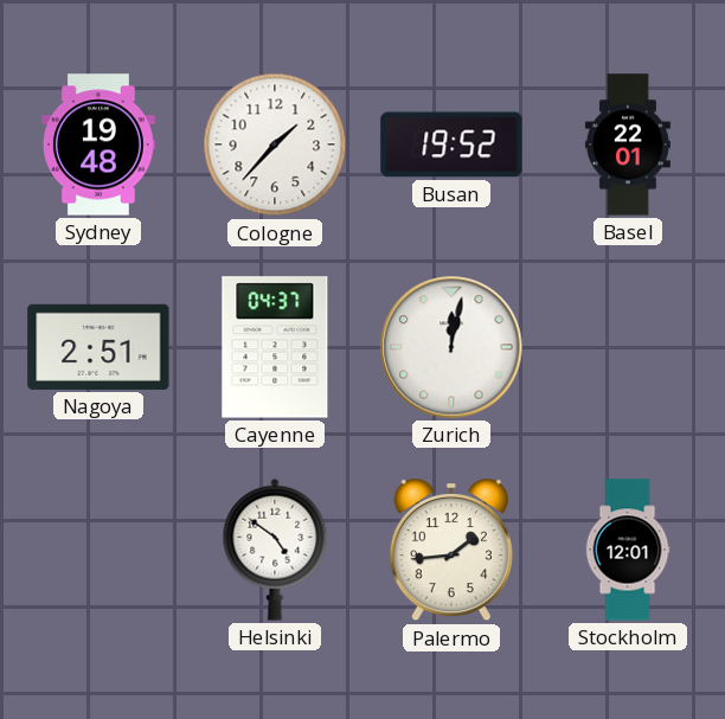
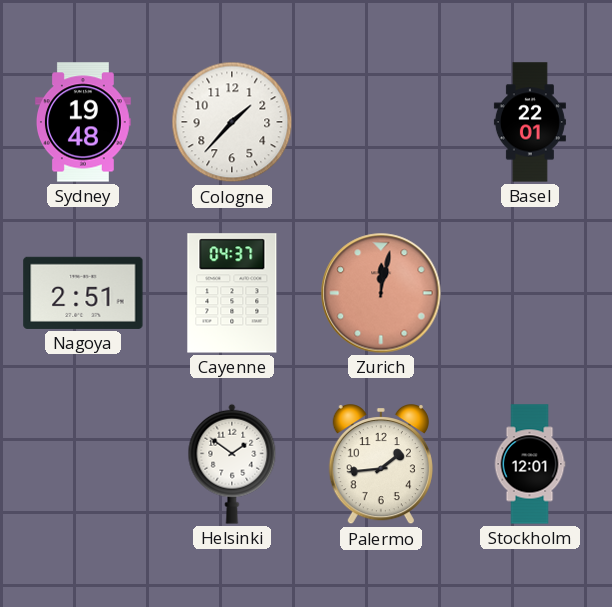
Busan: 19:52 -> none
Zurich dial: white -> salmon
Helsinki: 4:51 -> 1:51
